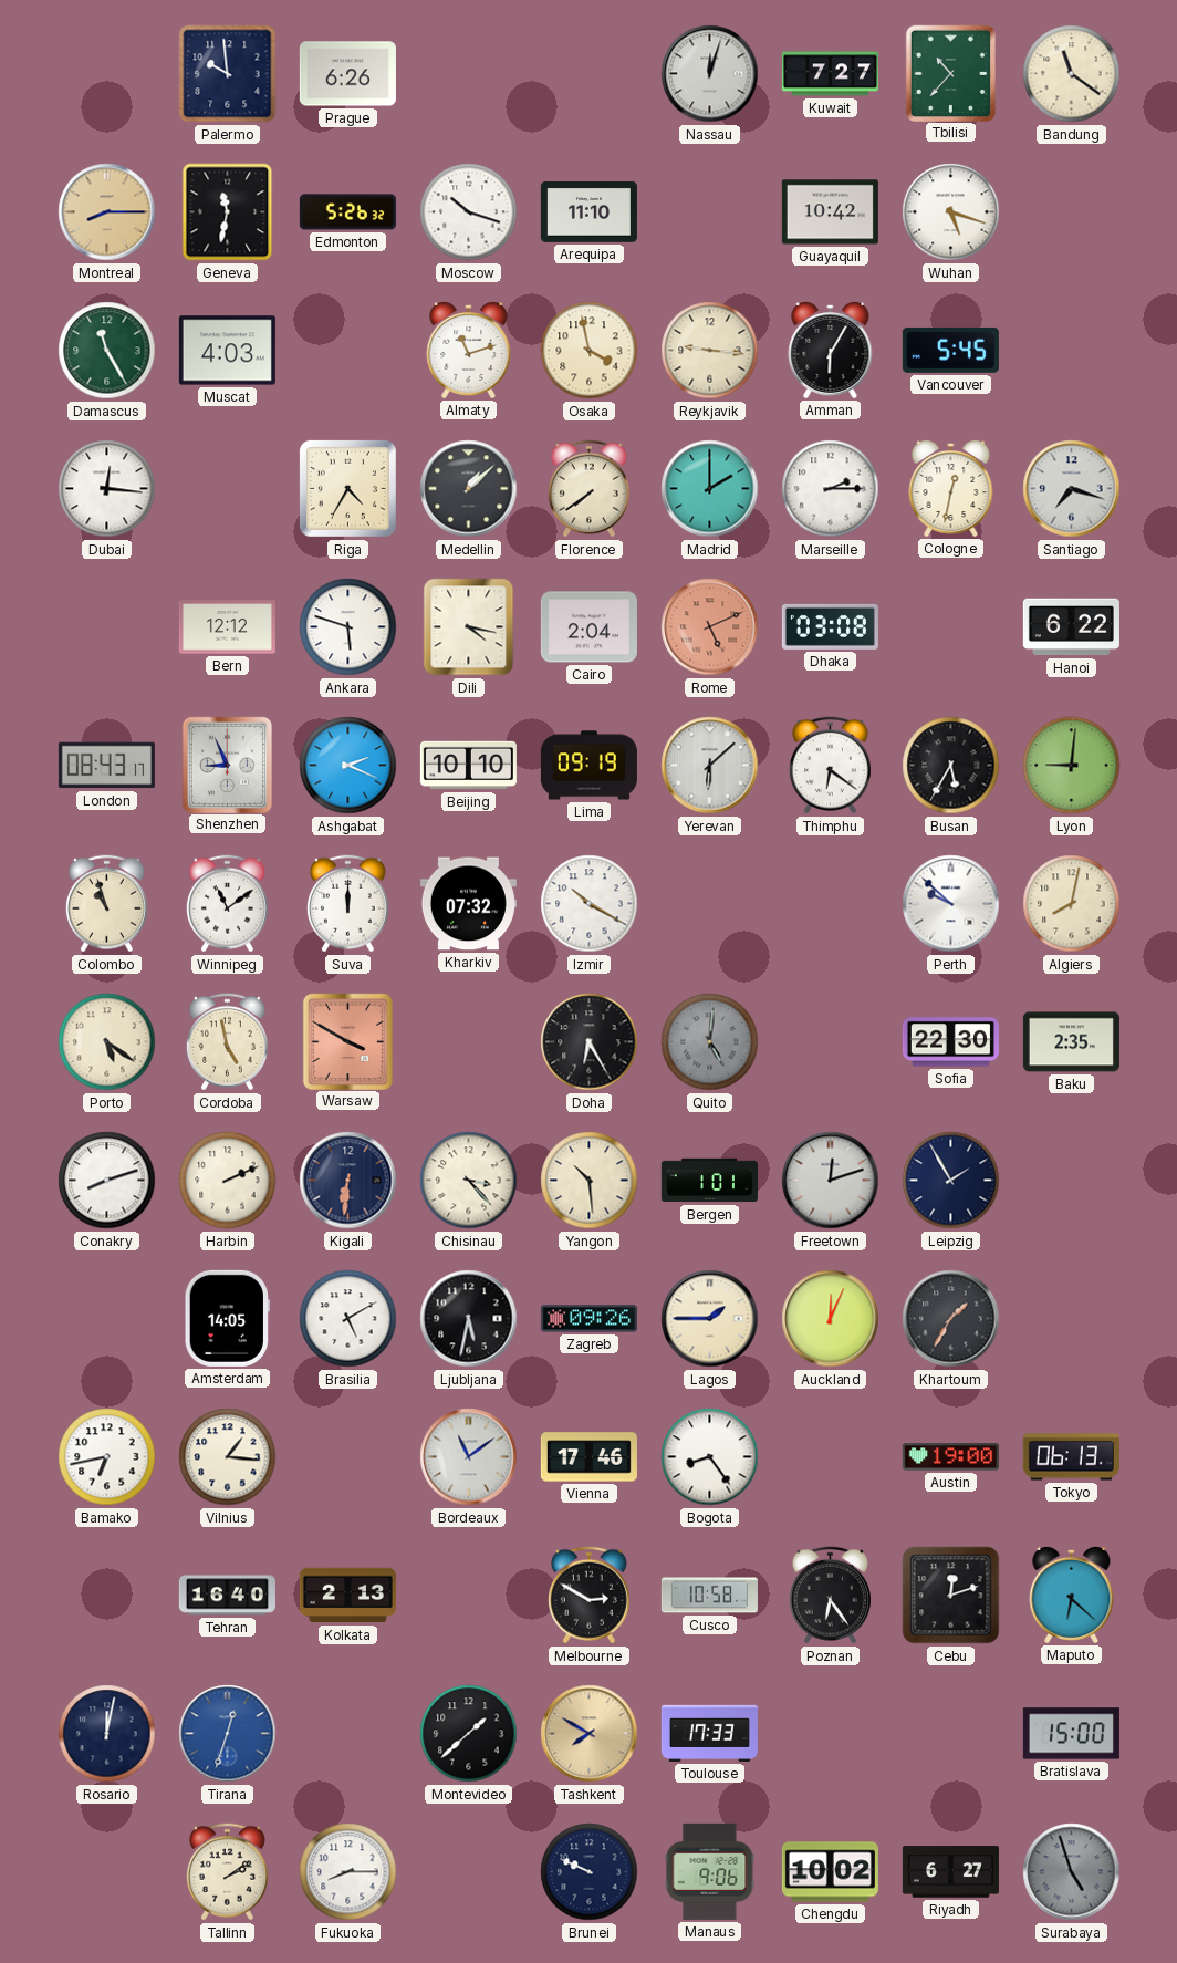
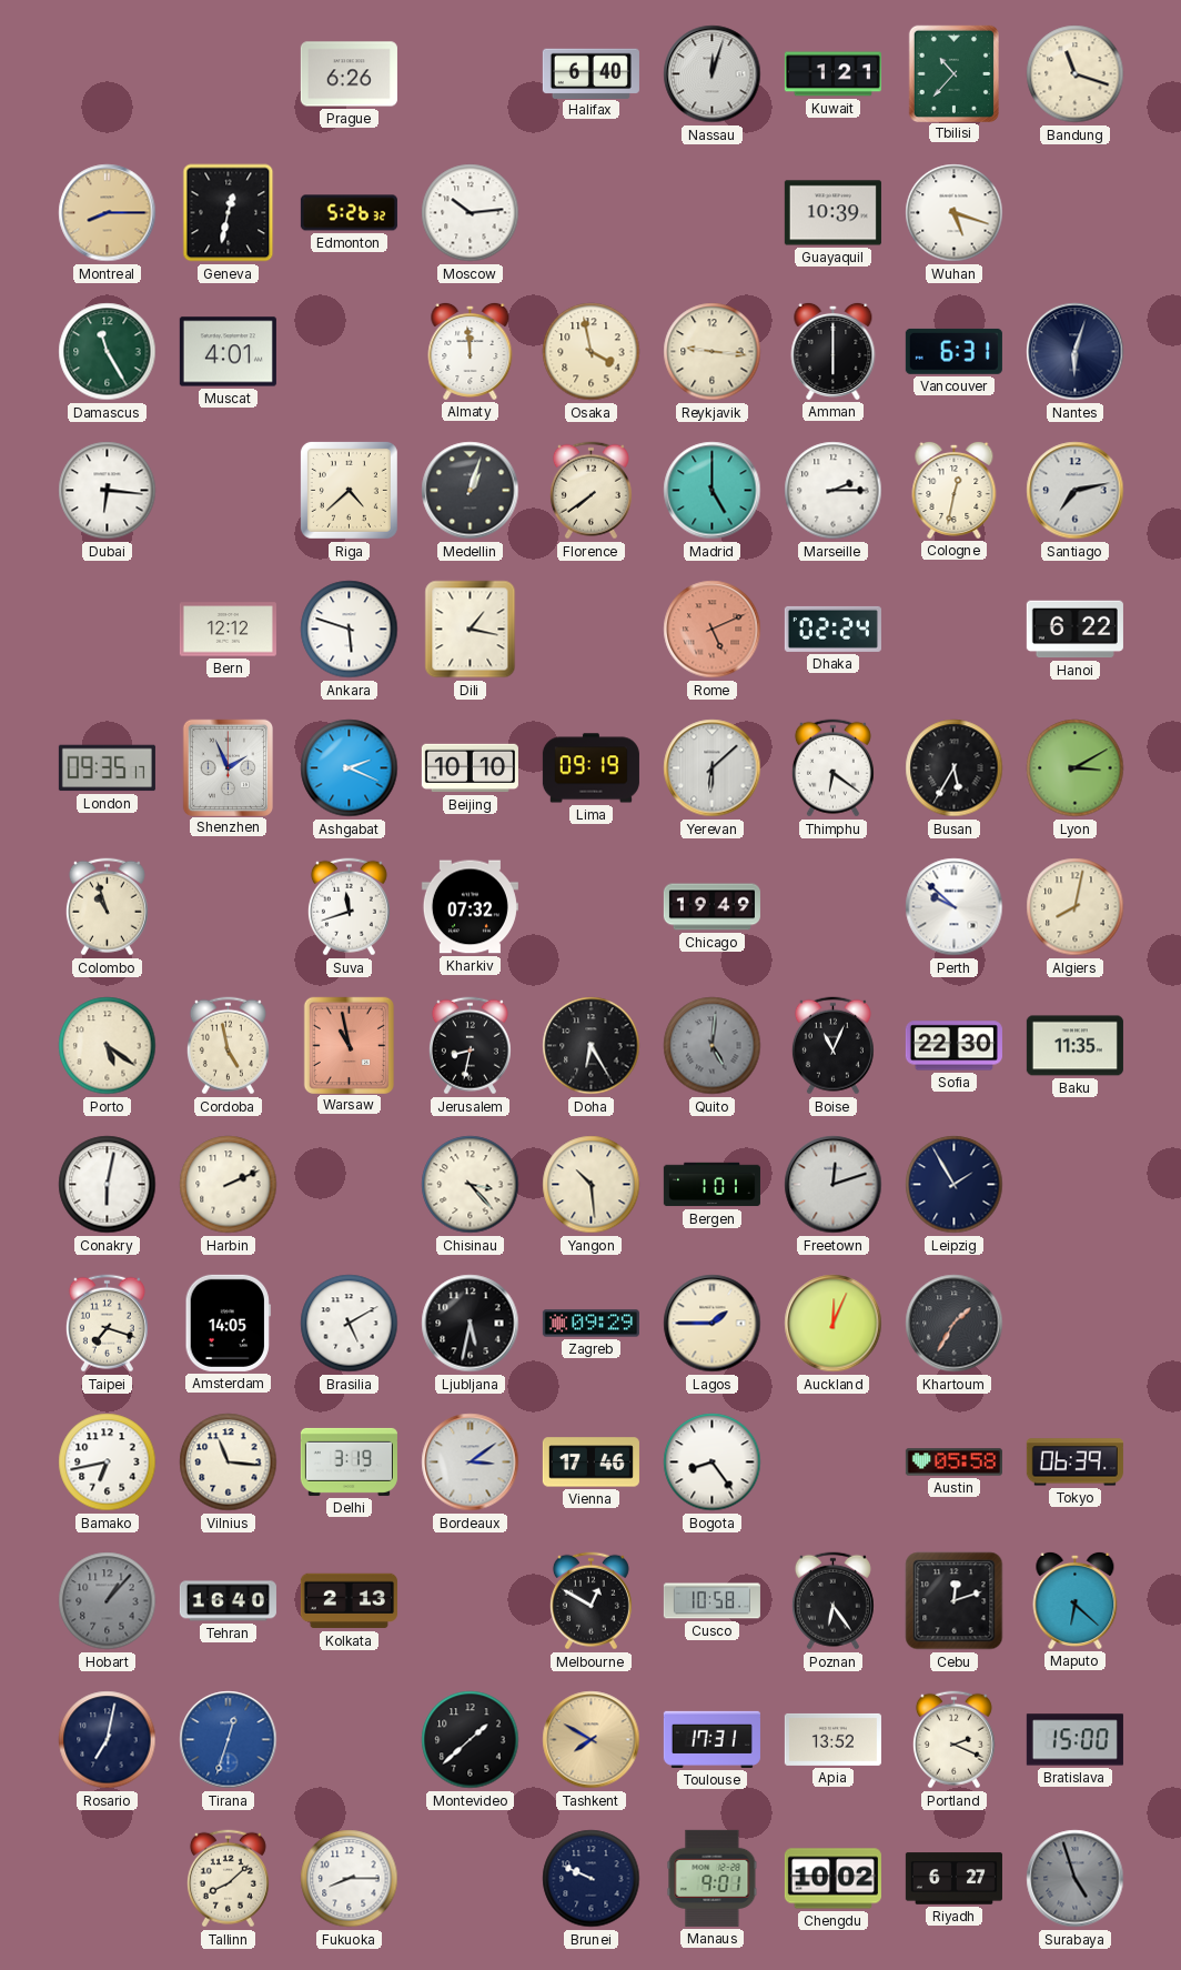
Palermo: 9:59 -> none
Halifax: none -> 6:40
Kuwait: 7:27 -> 1:21
Bandung: 11:21 -> 11:18
Geneva: 11:32 -> 12:32
Moscow: 10:18 -> 10:14
Arequipa: 11:10 -> none
Guayaquil: 10:42 -> 10:39
Muscat: 4:03 -> 4:01
Almaty: 11:12 -> 11:59
Amman: 6:05 -> 6:00
Vancouver: 5:45 -> 6:31
Nantes: none -> 6:03
Dubai: 12:16 -> 6:16
Riga: 4:35 -> 4:38
Medellin: 1:08 -> 1:03
Madrid: 2:00 -> 5:00
Santiago: 7:18 -> 7:13
Dili: 4:17 -> 1:17
Cairo: 2:04 -> none
Dhaka: 03:08 -> 02:24
London: 08:43 -> 09:35
Shenzhen: 8:56 -> 1:56
Lyon: 9:01 -> 3:10
Winnipeg: 11:09 -> none
Suva: 12:00 -> 11:42
Izmir: 10:20 -> none
Chicago: none -> 19:49
Warsaw: 3:50 -> 10:58
Jerusalem: none -> 8:32
Boise: none -> 11:04
Baku: 2:35 -> 11:35
Conakry: 8:12 -> 6:02
Kigali: 6:31 -> none
Taipei: none -> 7:18
Zagreb: 09:26 -> 09:29
Vilnius: 1:16 -> 11:16
Delhi: none -> 3:19
Bordeaux: 11:09 -> 3:09
Austin: 19:00 -> 05:58
Tokyo: 06:13 -> 06:39
Hobart: none -> 1:07
Melbourne: 2:50 -> 12:50
Rosario: 12:02 -> 7:02
Toulouse: 17:33 -> 17:31
Apia: none -> 13:52
Portland: none -> 2:19
Tallinn: 2:09 -> 8:08
Manaus: 9:06 -> 9:01
